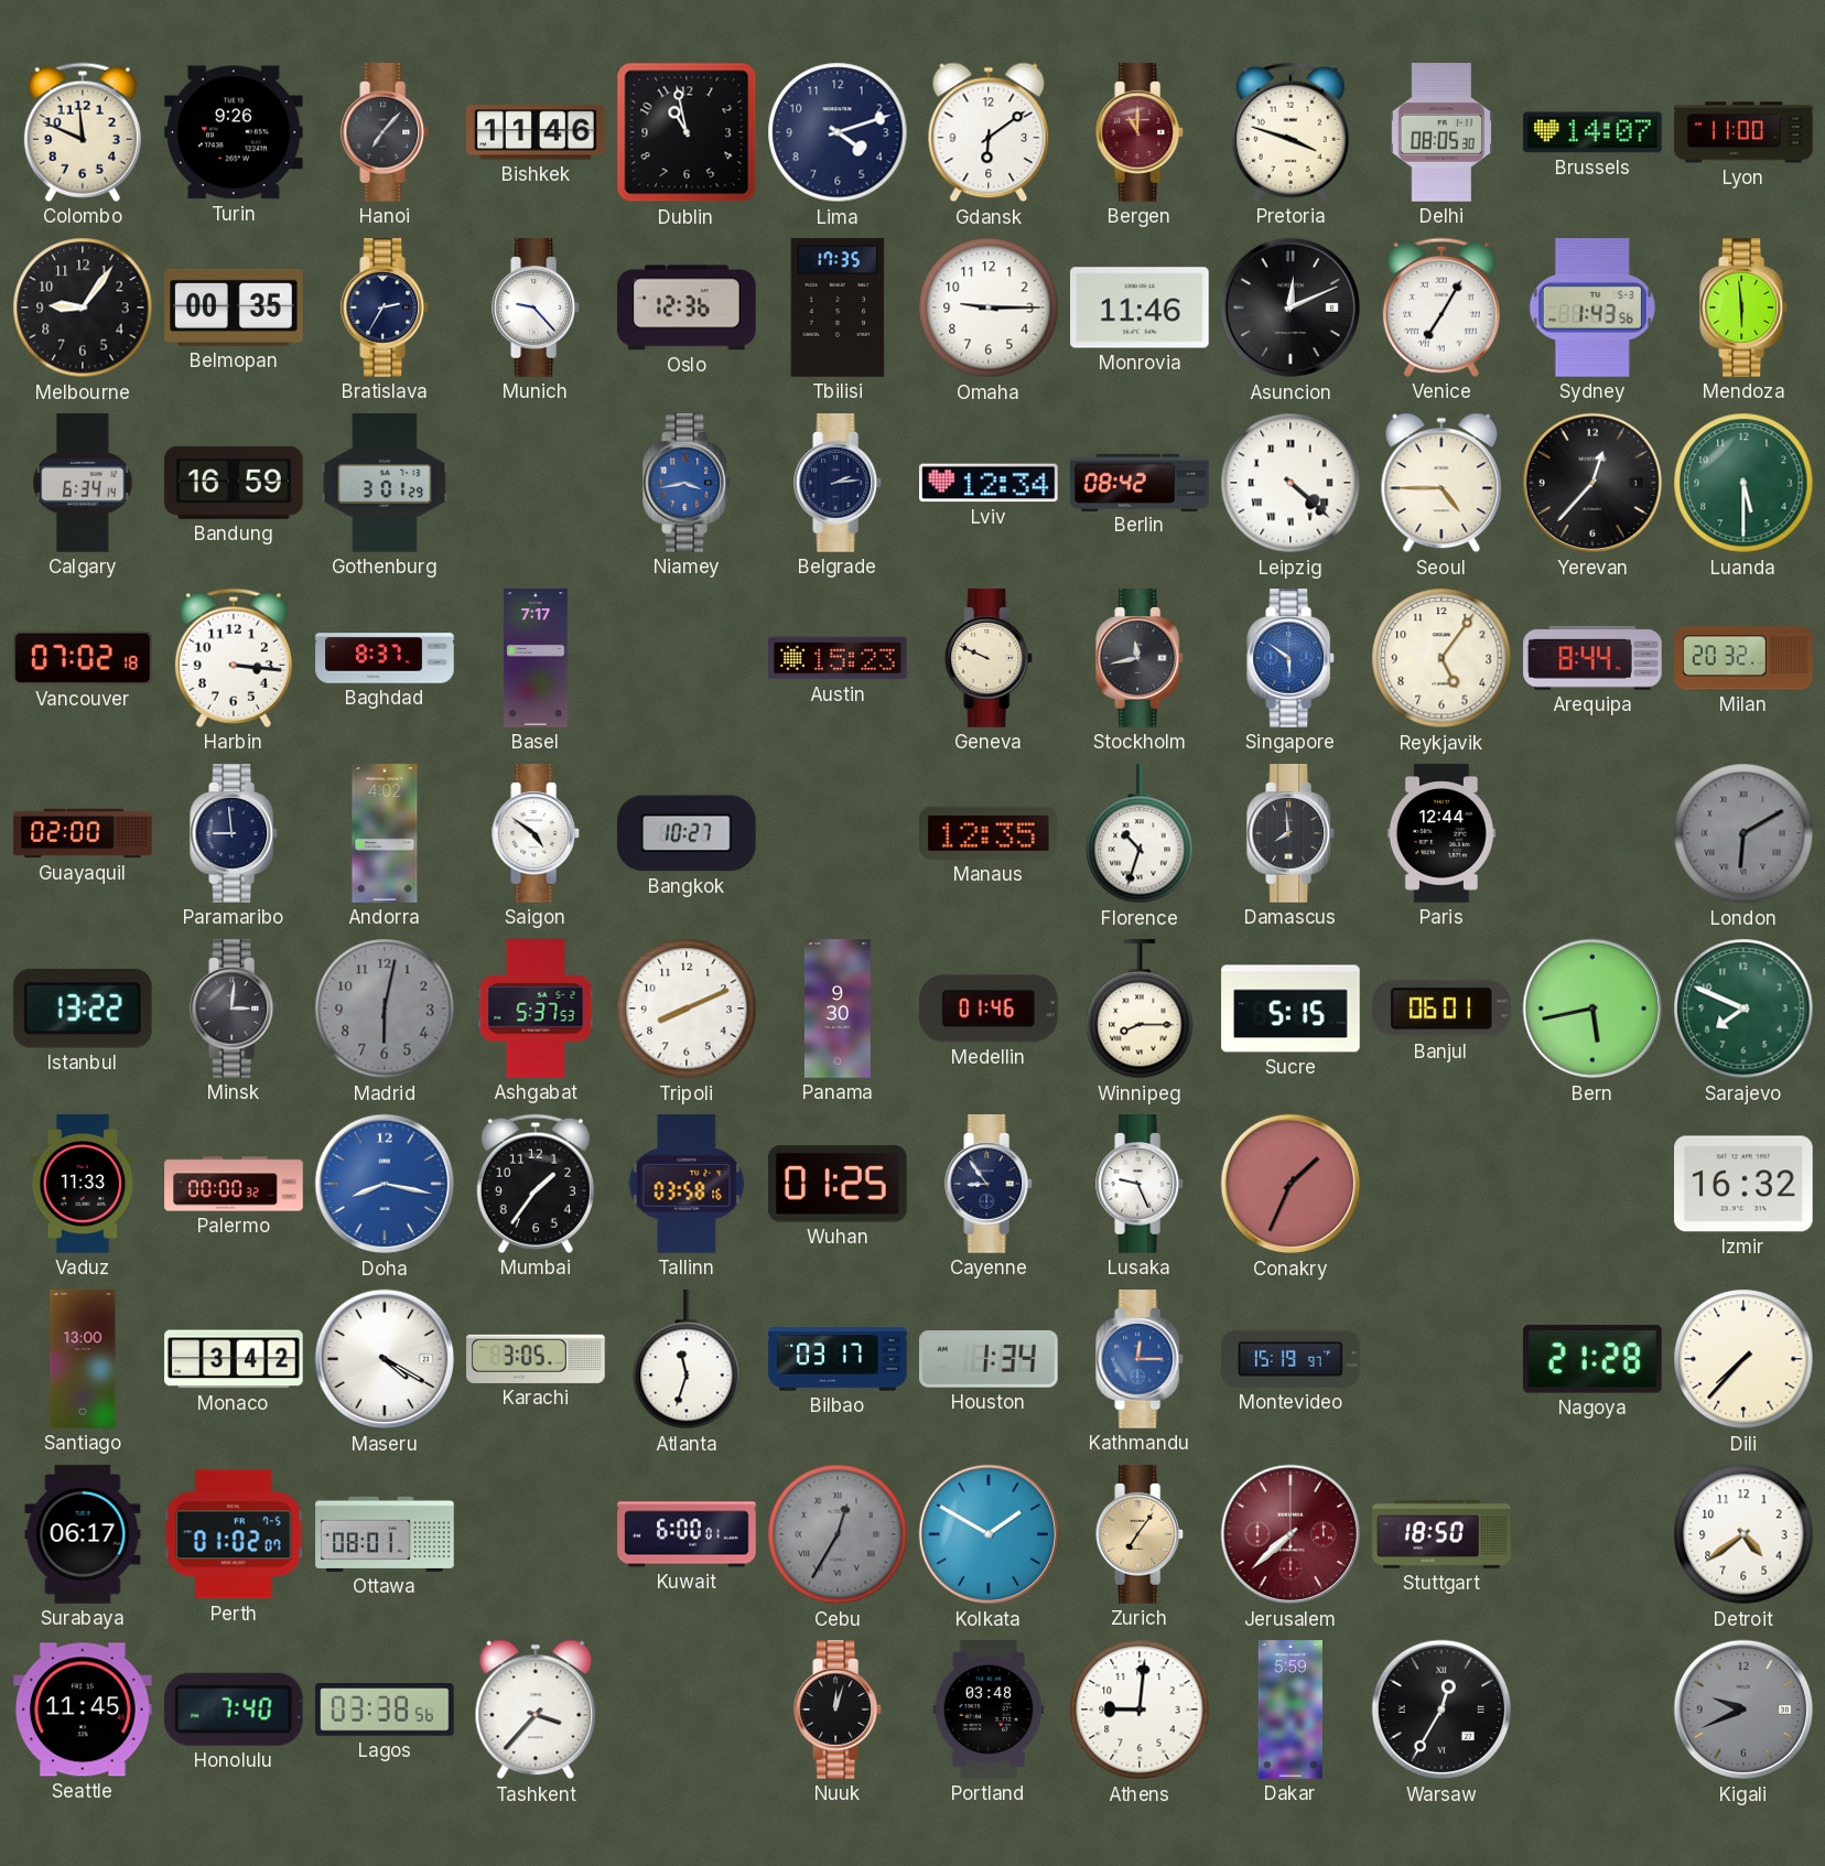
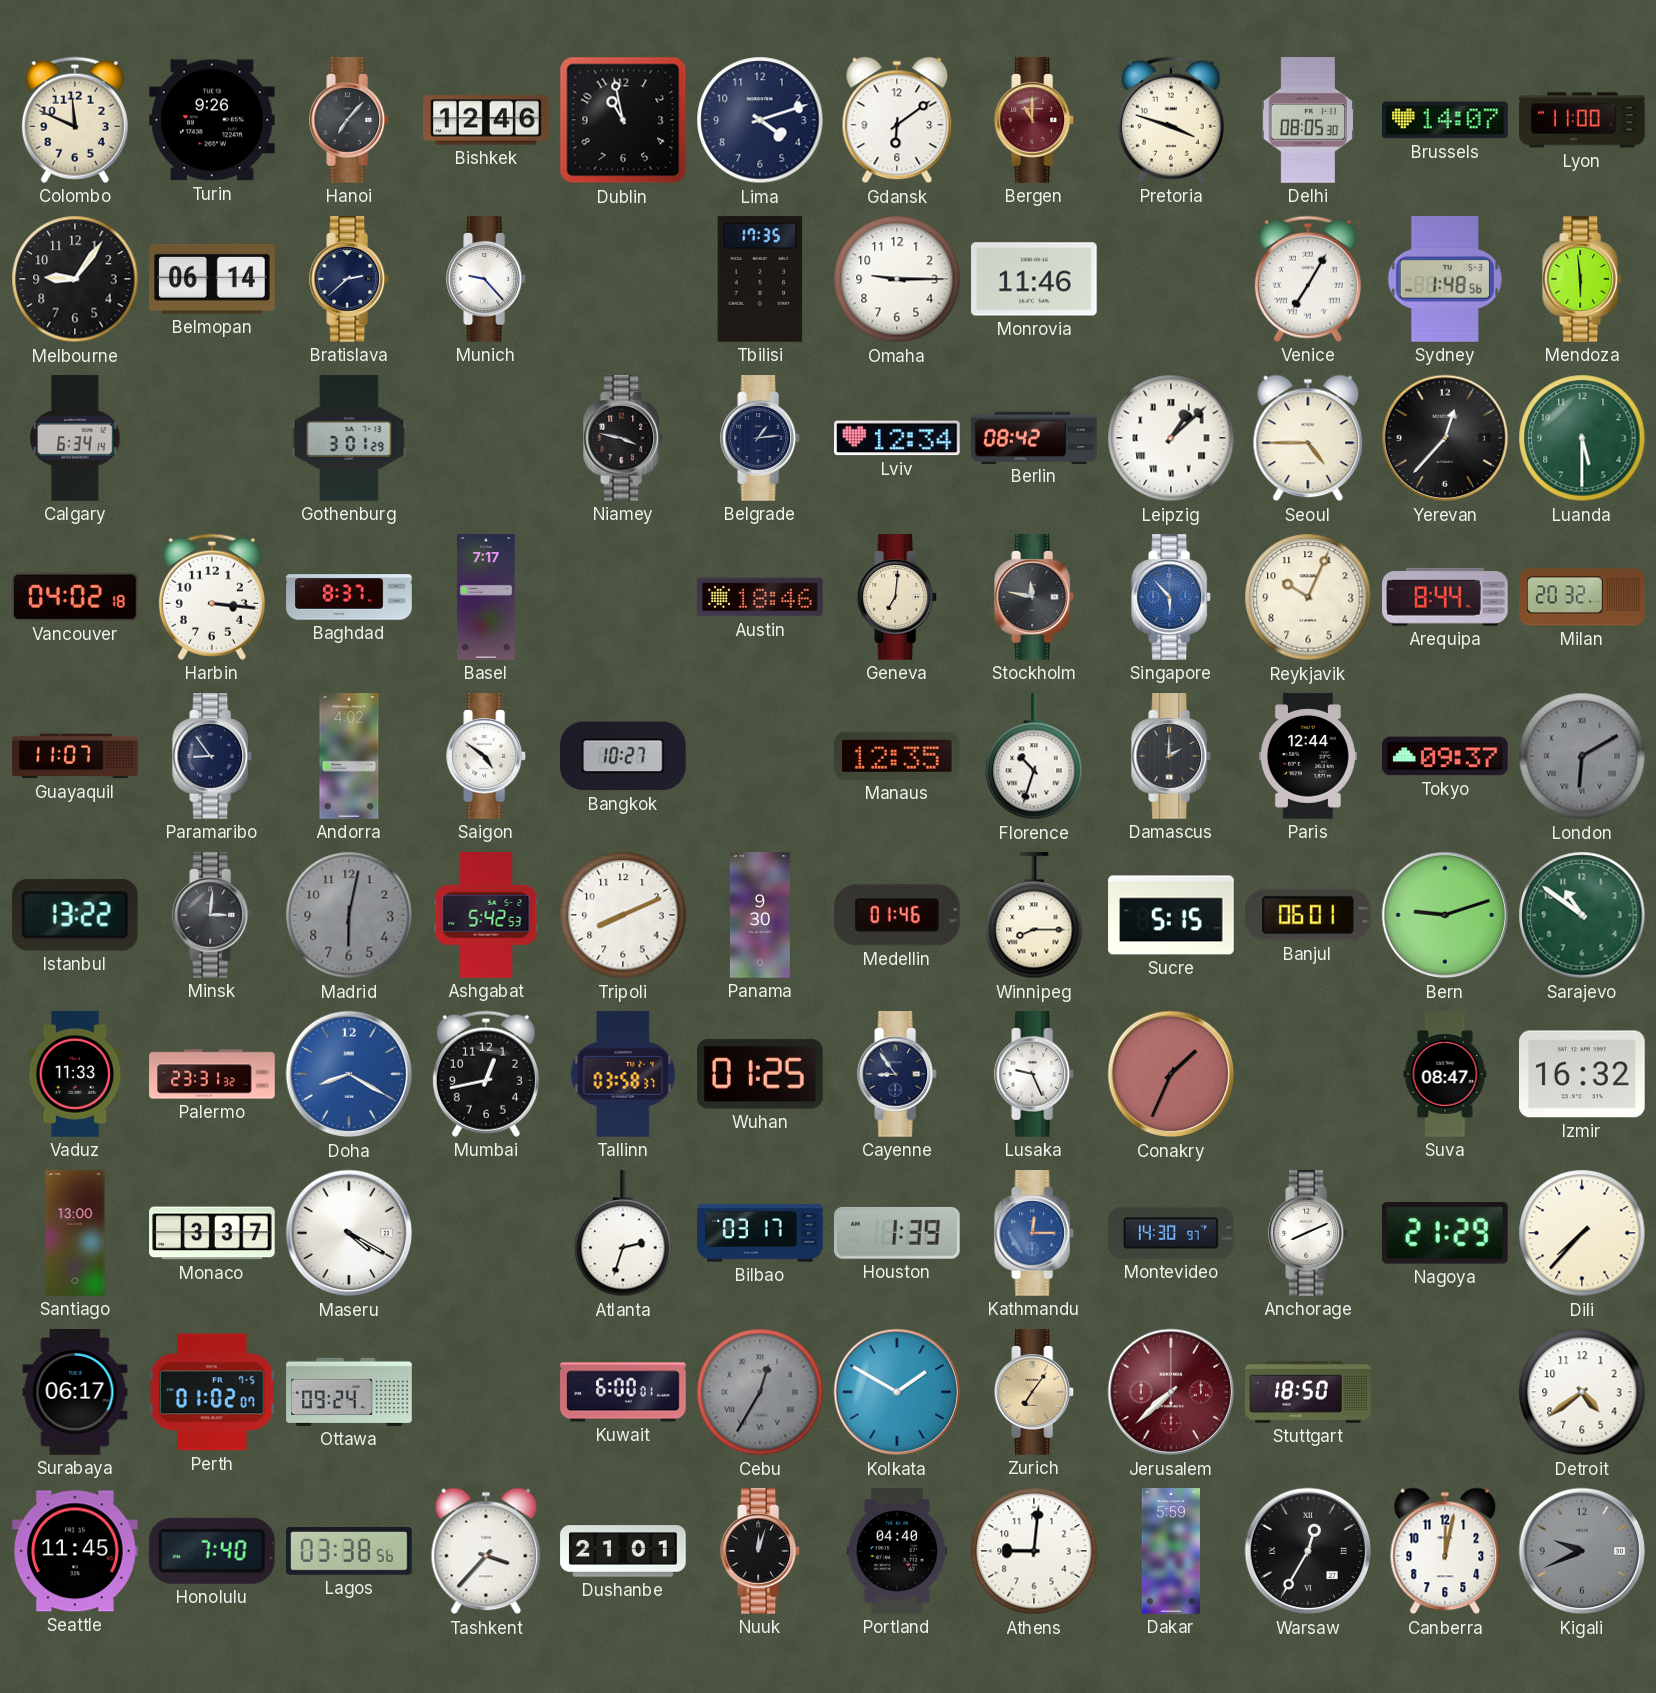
Bishkek: 11:46 -> 12:46
Belmopan: 00:35 -> 06:14
Bratislava: 2:35 -> 2:38
Oslo: 12:36 -> none
Asuncion: 12:11 -> none
Sydney: 1:43 -> 1:48
Bandung: 16:59 -> none
Niamey: 3:43 -> 3:47
Niamey dial: blue -> black
Belgrade: 2:14 -> 1:14
Leipzig: 4:22 -> 1:08
Vancouver: 07:02 -> 04:02
Austin: 15:23 -> 18:46
Geneva: 9:49 -> 7:01
Stockholm: 11:43 -> 11:47
Singapore: 5:51 -> 5:53
Reykjavik: 5:06 -> 10:04
Guayaquil: 02:00 -> 11:07
Paramaribo: 8:59 -> 8:54
Damascus: 7:59 -> 2:00
Tokyo: none -> 09:37
Ashgabat: 5:37 -> 5:42
Bern: 5:43 -> 9:12
Sarajevo: 7:49 -> 10:51
Palermo: 00:00 -> 23:31
Doha: 8:17 -> 8:20
Mumbai: 1:36 -> 12:43
Tallinn: 03:58:16 -> 03:58:37
Suva: none -> 08:47
Monaco: 3:42 -> 3:37
Karachi: 3:05 -> none
Atlanta: 11:33 -> 2:33
Houston: 1:34 -> 1:39
Montevideo: 15:19 -> 14:30
Anchorage: none -> 8:11
Nagoya: 21:28 -> 21:29
Ottawa: 08:01 -> 09:24
Dushanbe: none -> 21:01
Portland: 03:48 -> 04:40
Canberra: none -> 12:02
